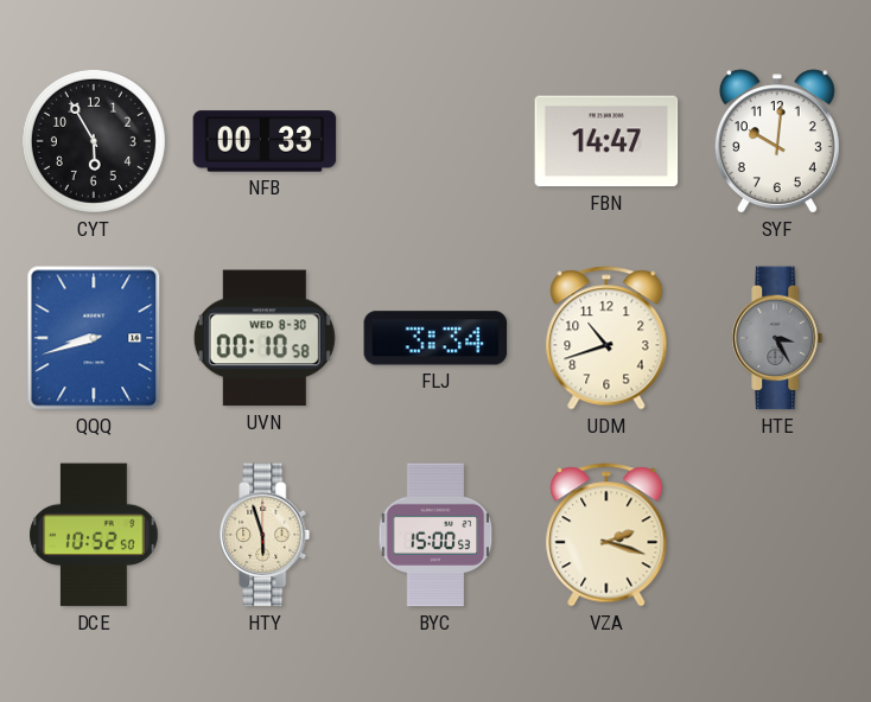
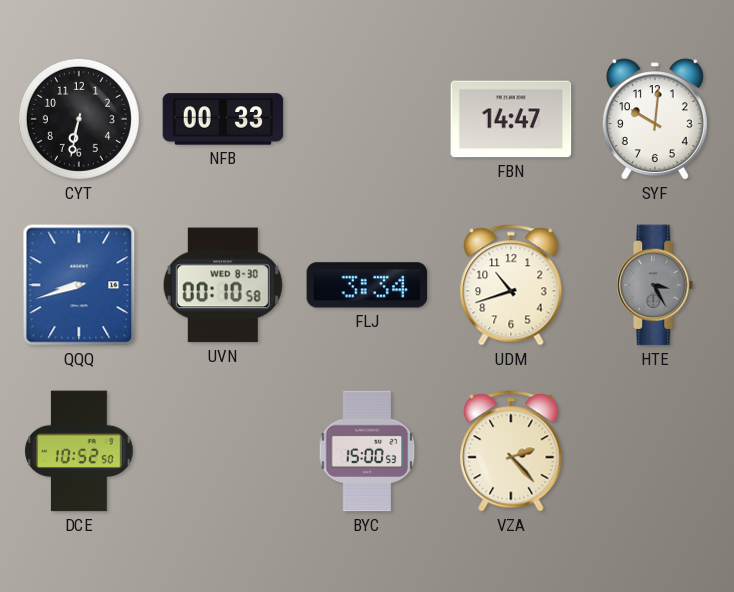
CYT: 5:55 -> 6:32
HTY: 5:57 -> none
VZA: 2:18 -> 2:23
